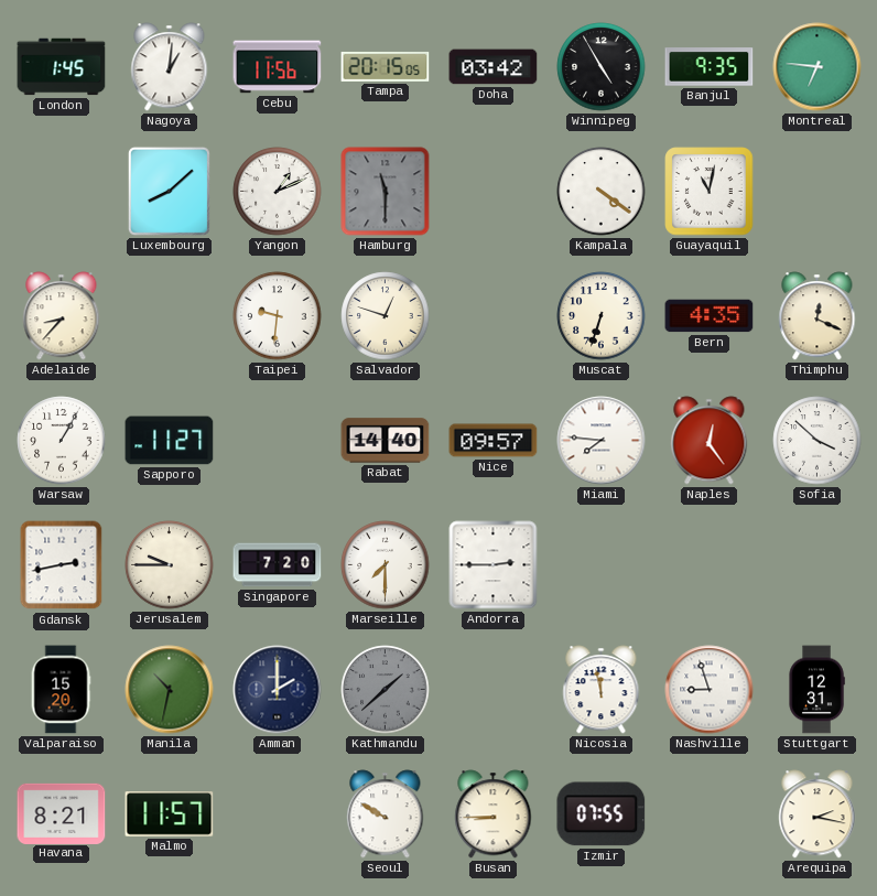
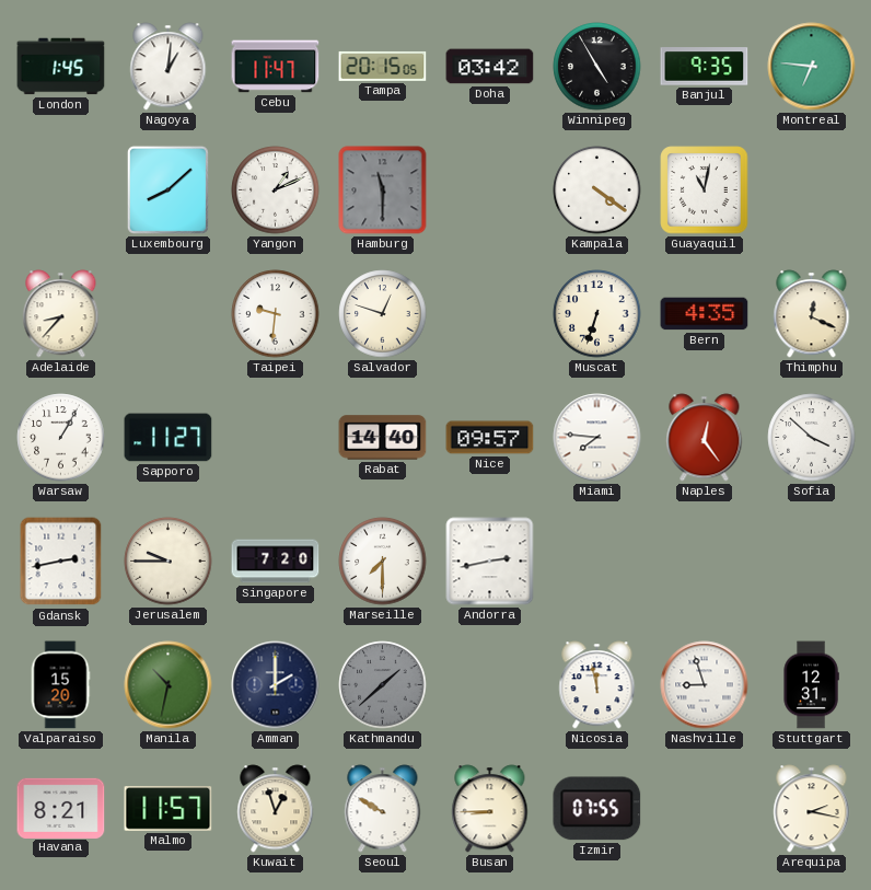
Cebu: 11:56 -> 11:47
Andorra: 2:45 -> 2:43
Kuwait: none -> 12:57
